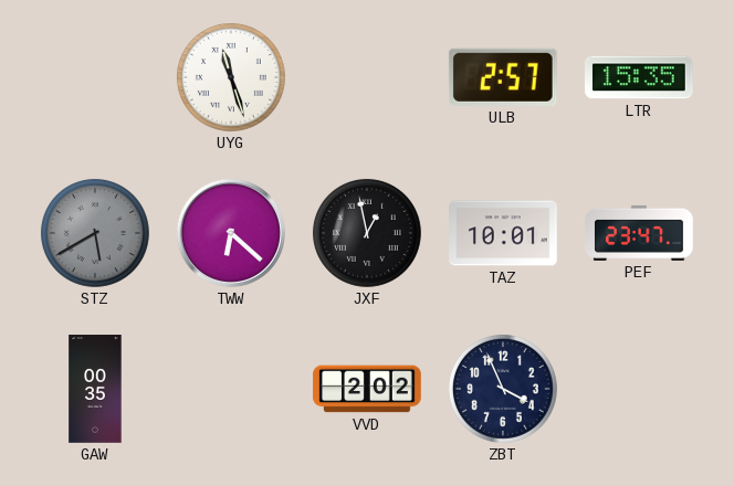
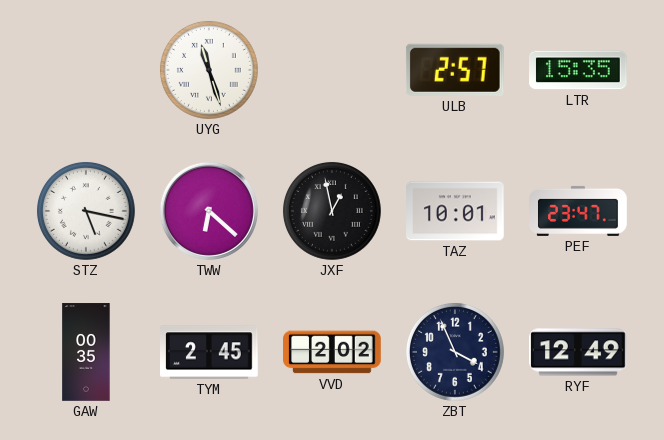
STZ: 5:40 -> 5:17
STZ dial: grey -> white
TYM: none -> 2:45
RYF: none -> 12:49
